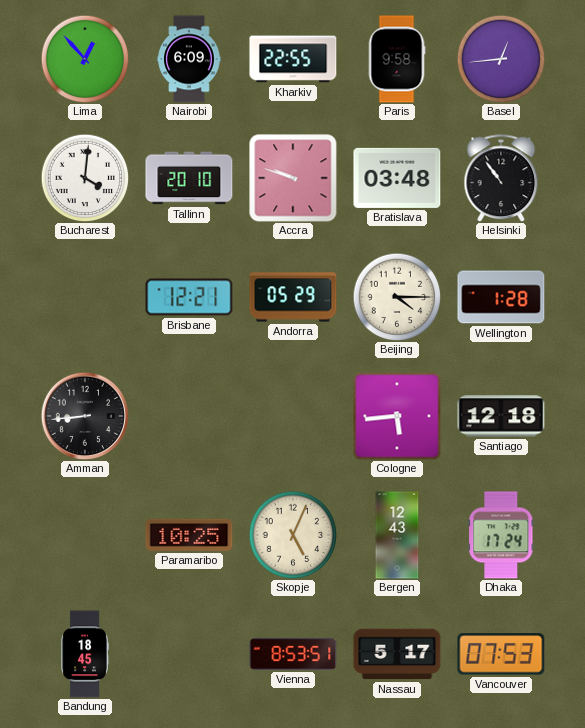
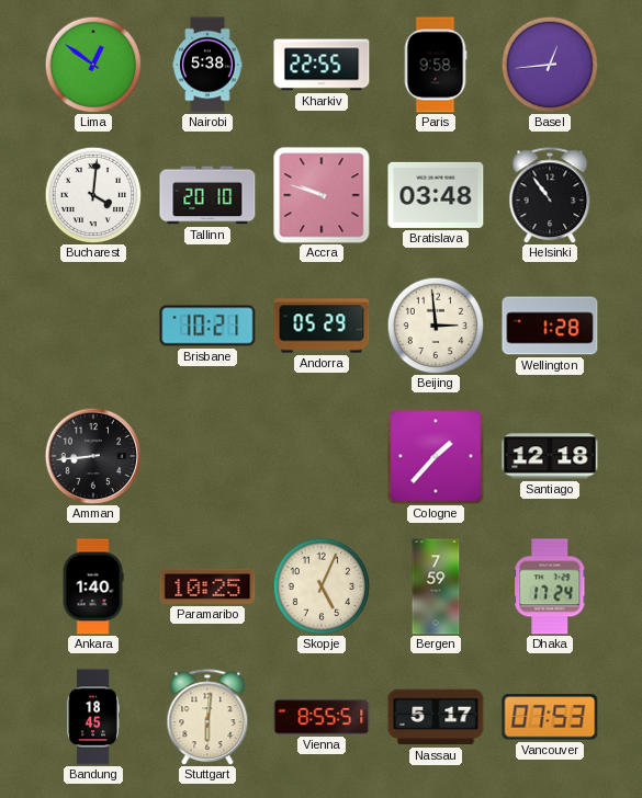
Lima: 12:53 -> 12:51
Nairobi: 6:09 -> 5:38
Brisbane: 12:21 -> 10:21
Beijing: 4:15 -> 2:59
Cologne: 5:44 -> 1:37
Ankara: none -> 1:40
Bergen: 12:43 -> 7:59
Stuttgart: none -> 6:01
Vienna: 8:53 -> 8:55
